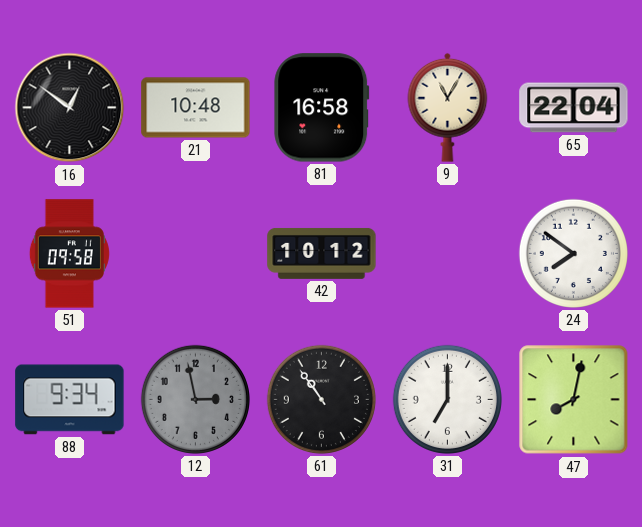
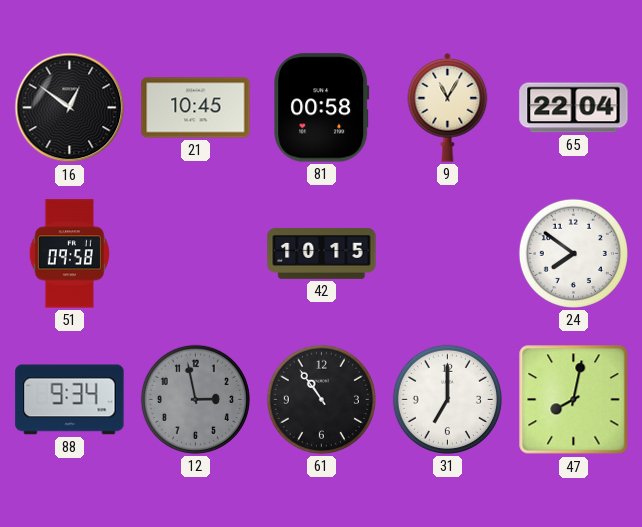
21: 10:48 -> 10:45
81: 16:58 -> 00:58
42: 10:12 -> 10:15
